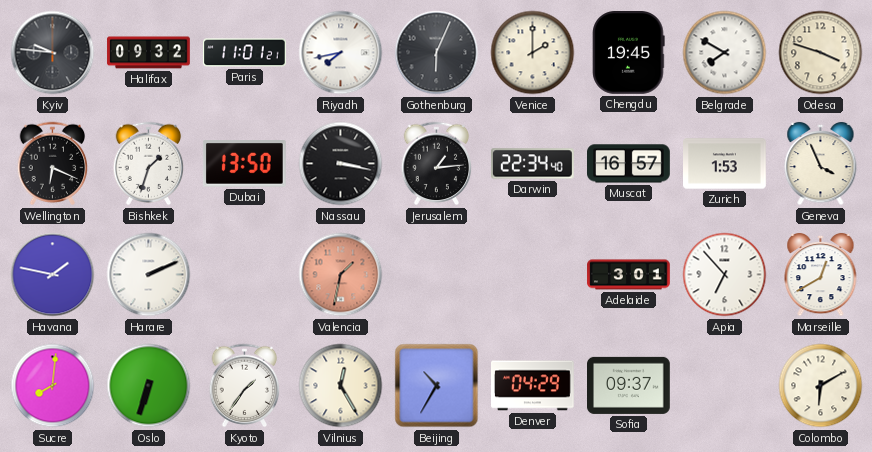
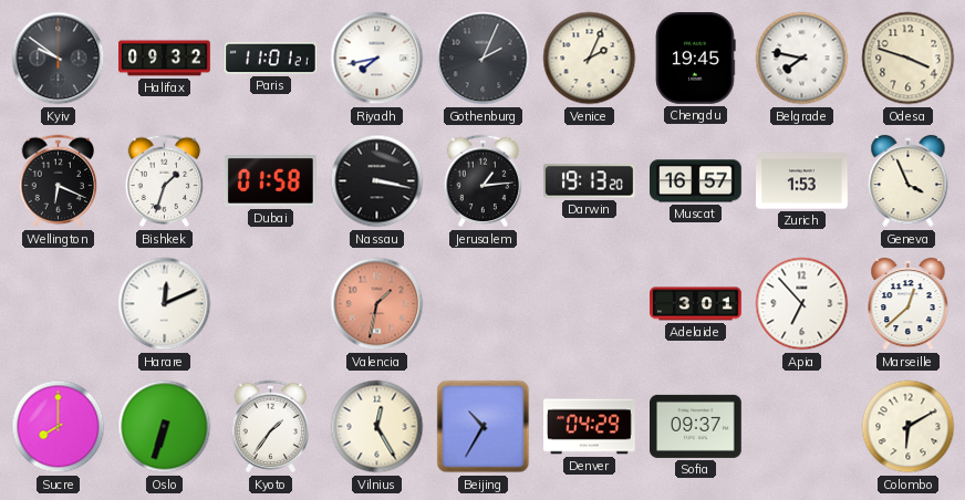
Kyiv: 9:46 -> 9:51
Gothenburg: 6:04 -> 2:04
Venice: 2:00 -> 2:04
Belgrade: 7:50 -> 7:47
Dubai: 13:50 -> 01:58
Darwin: 22:34 -> 19:13
Havana: 1:47 -> none
Harare: 2:11 -> 12:11
Marseille: 12:40 -> 12:38
Sucre: 8:01 -> 8:00
